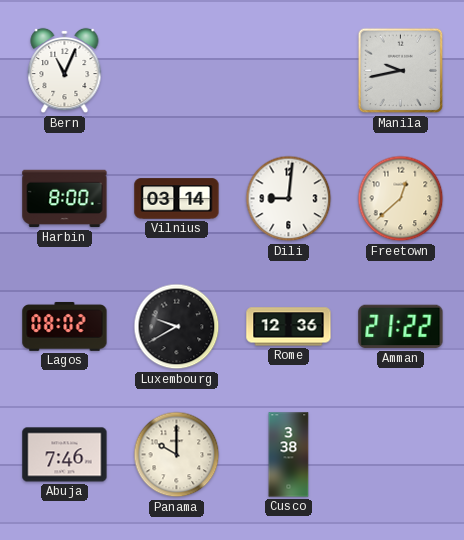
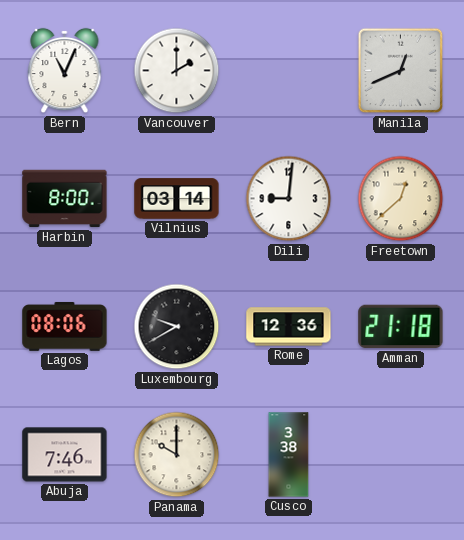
Vancouver: none -> 2:00
Manila: 9:43 -> 12:41
Lagos: 08:02 -> 08:06
Amman: 21:22 -> 21:18
